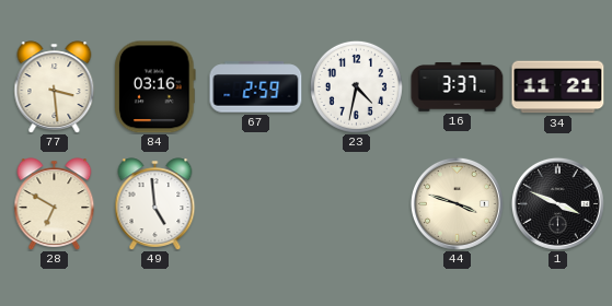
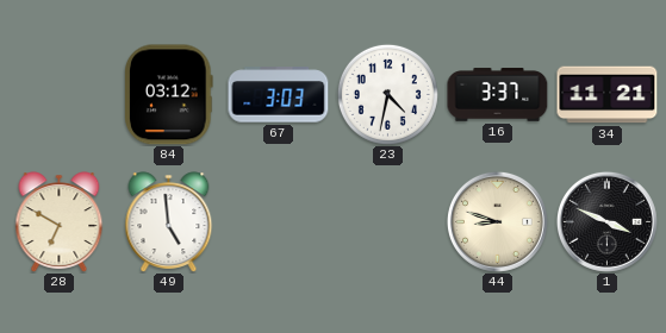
77: 3:29 -> none
84: 03:16 -> 03:12
67: 2:59 -> 3:03
44: 3:48 -> 8:48
